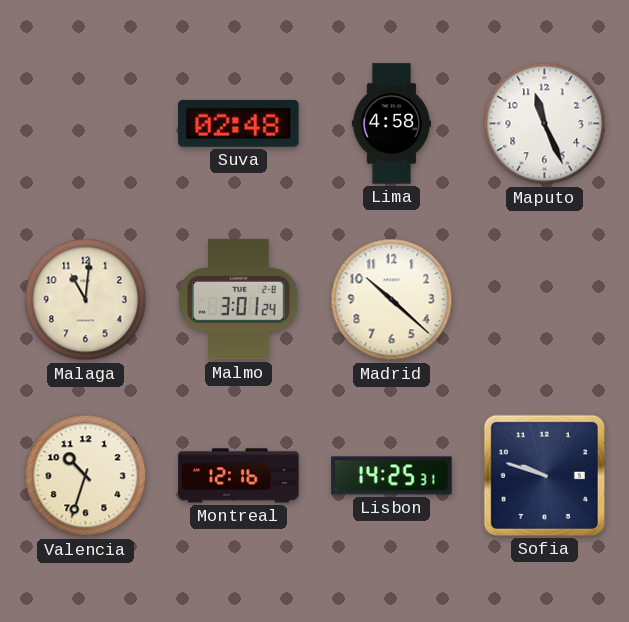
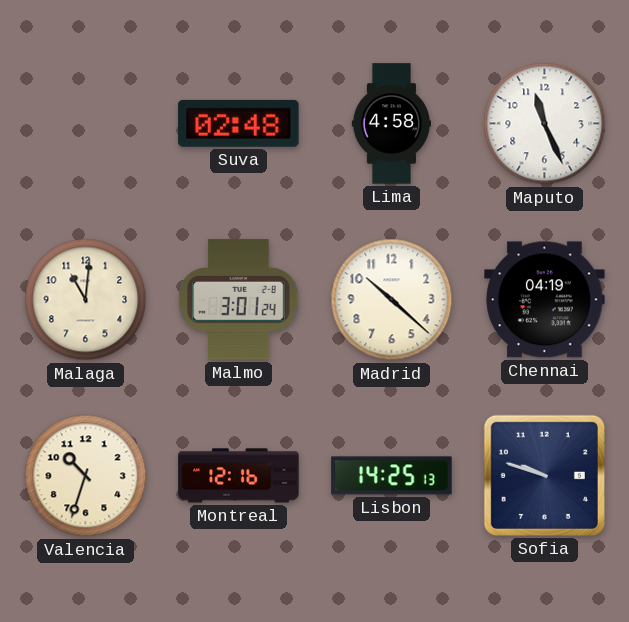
Chennai: none -> 04:19
Lisbon: 14:25:31 -> 14:25:13
